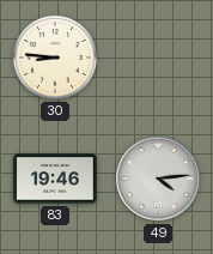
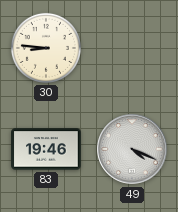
49: 4:14 -> 4:19
